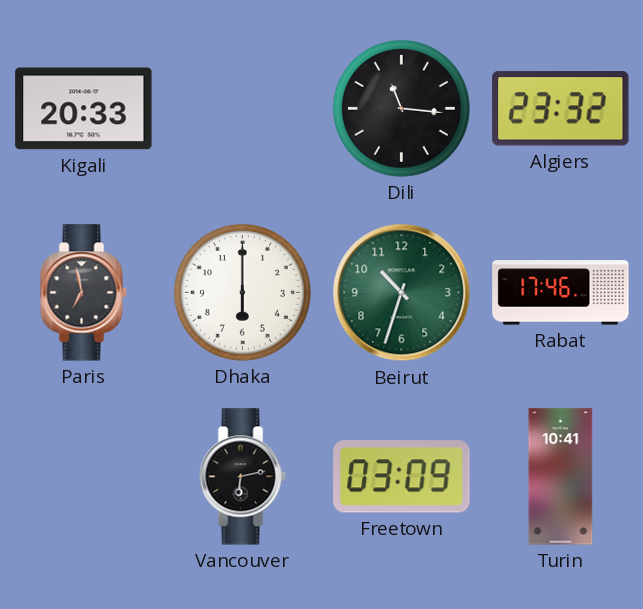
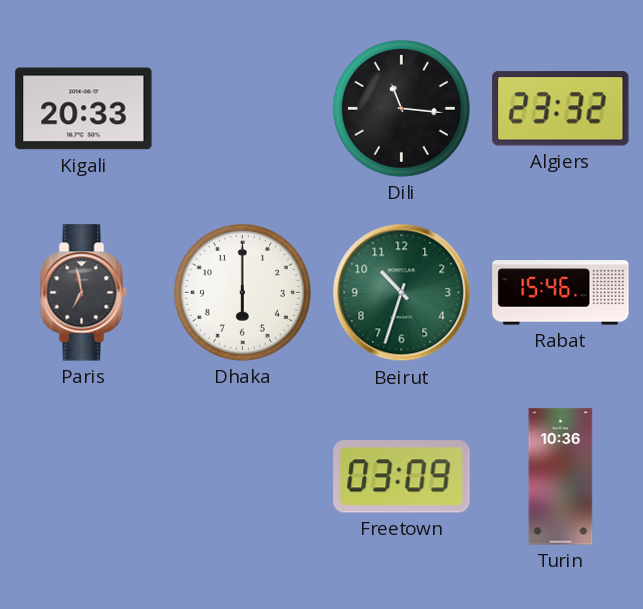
Rabat: 17:46 -> 15:46
Vancouver: 6:13 -> none
Turin: 10:41 -> 10:36
